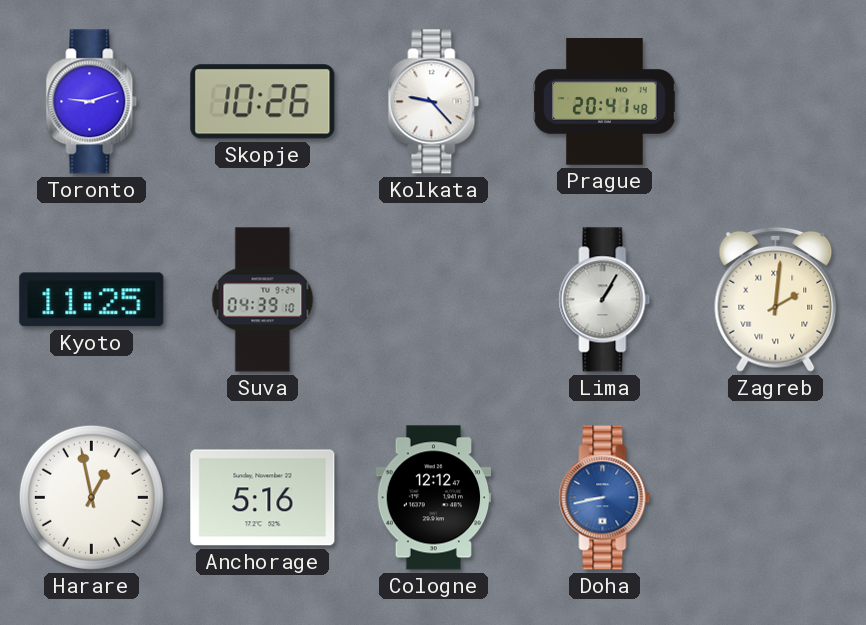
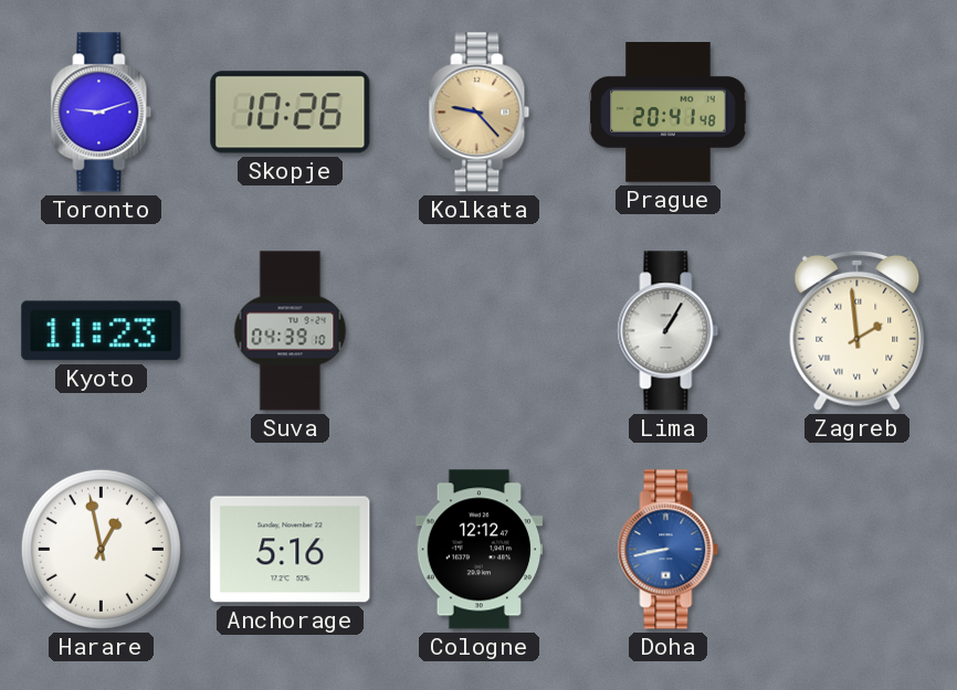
Kolkata dial: white -> champagne
Kyoto: 11:25 -> 11:23
Zagreb: 2:01 -> 1:59
